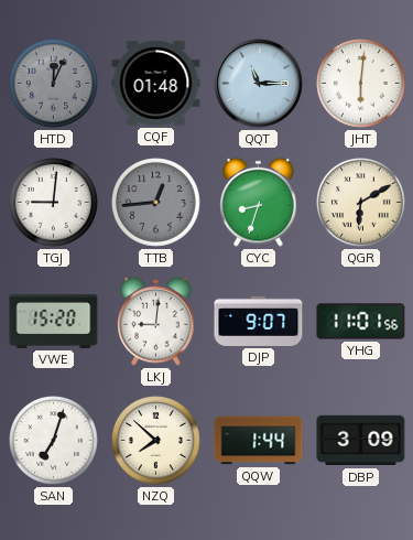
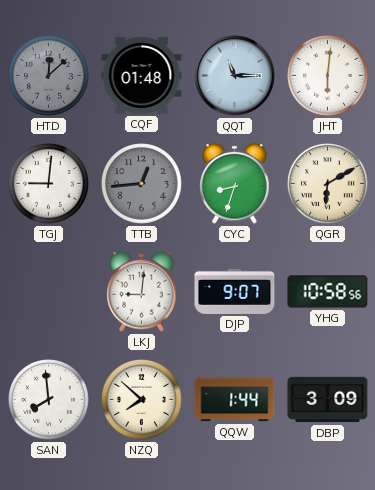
HTD: 12:04 -> 12:08
VWE: 15:20 -> none
YHG: 11:01 -> 10:58
SAN: 7:03 -> 7:59
